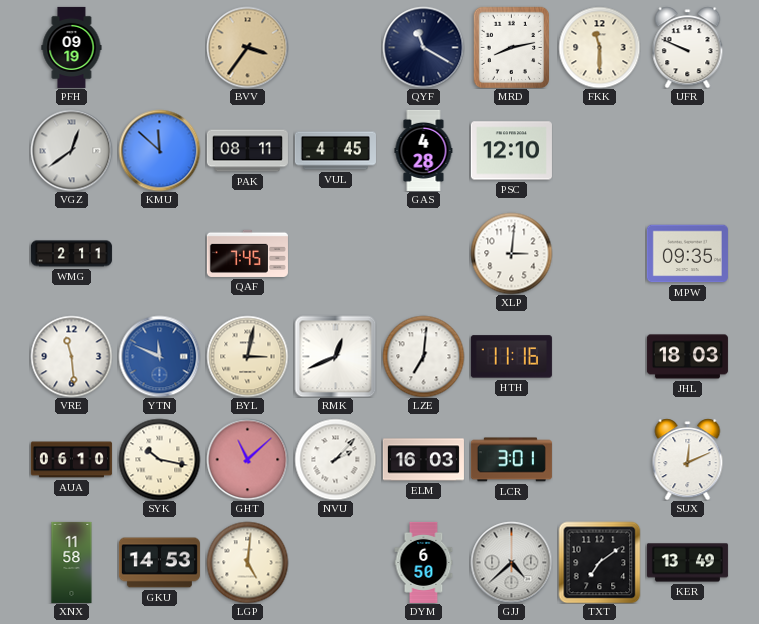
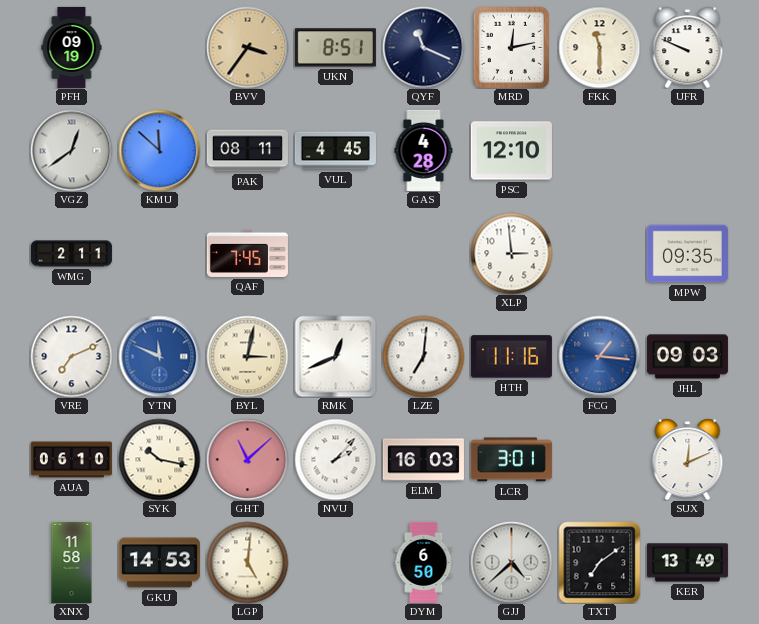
UKN: none -> 8:51
QYF: 11:20 -> 11:19
MRD: 8:13 -> 12:13
XLP: 3:01 -> 2:59
VRE: 11:29 -> 7:11
FCG: none -> 1:16
JHL: 18:03 -> 09:03
